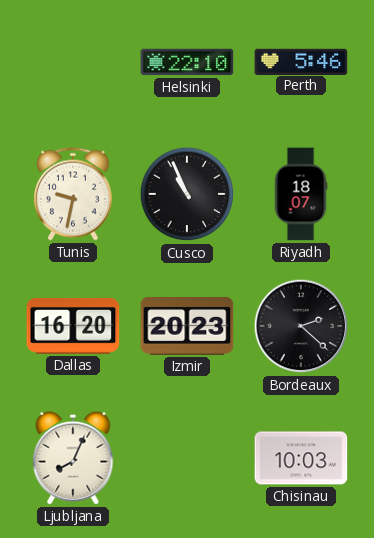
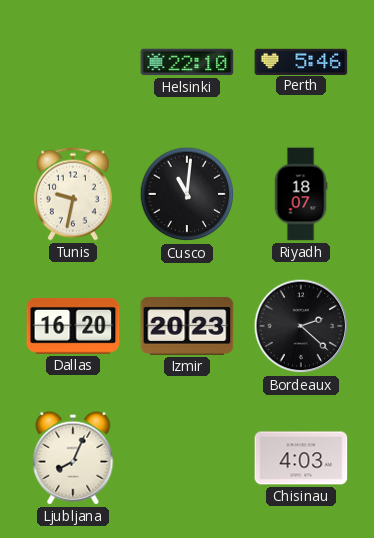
Cusco: 10:56 -> 11:01
Chisinau: 10:03 -> 4:03
